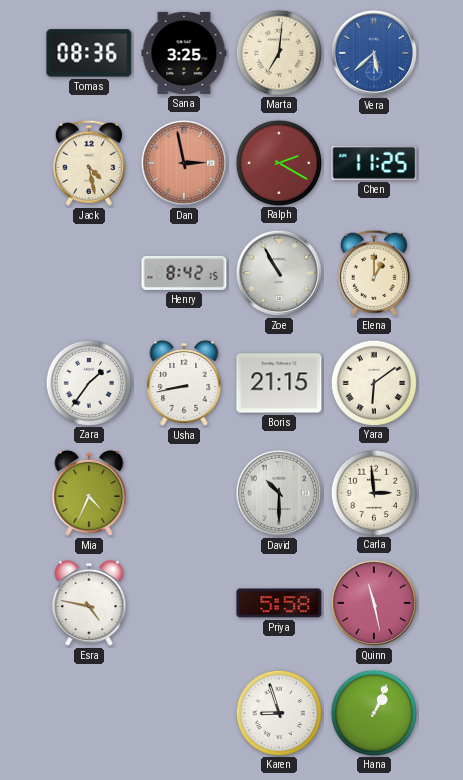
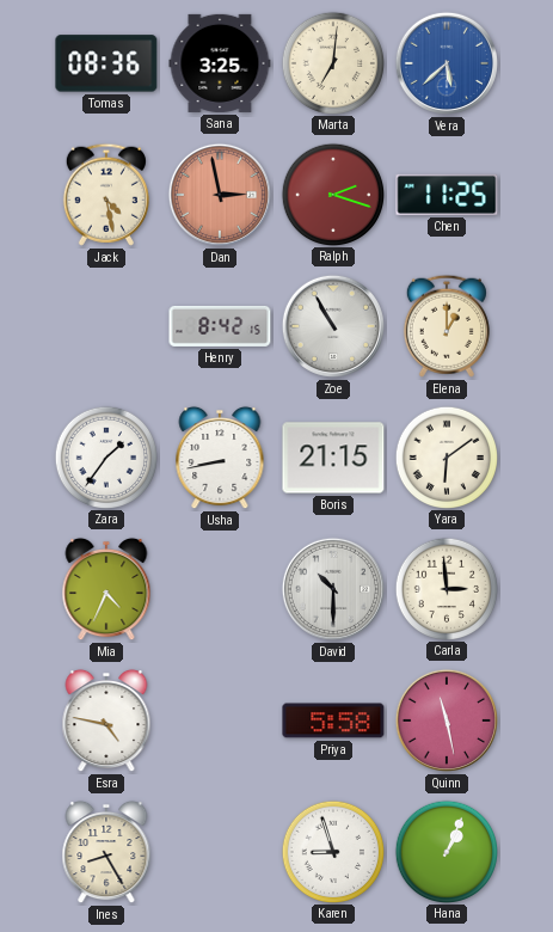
Ralph: 2:20 -> 2:18
Ines: none -> 8:25
